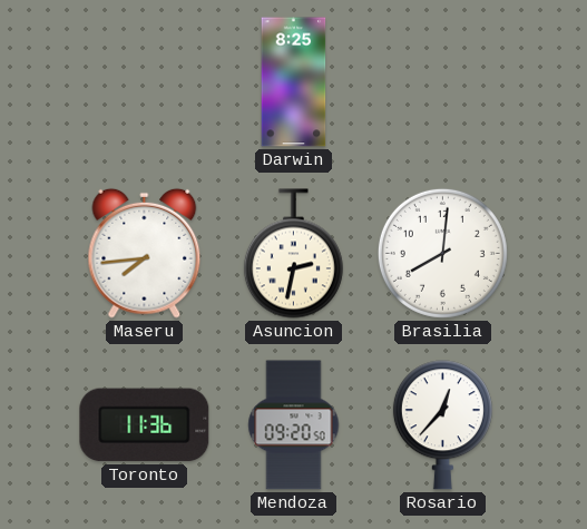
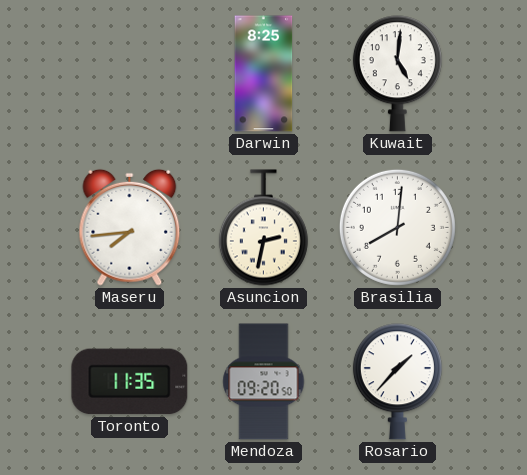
Kuwait: none -> 5:01
Toronto: 11:36 -> 11:35
Rosario: 12:37 -> 1:37
